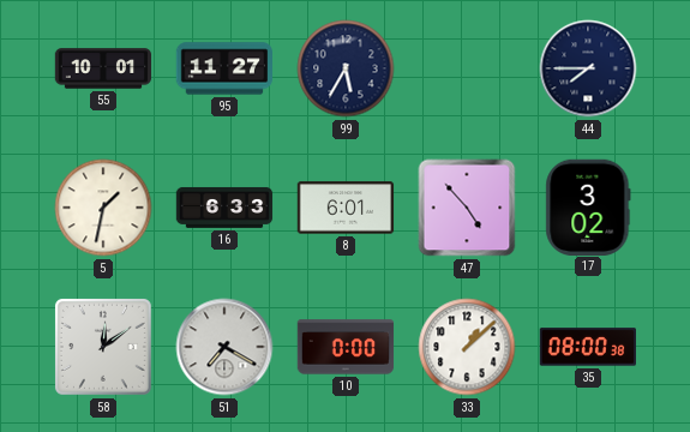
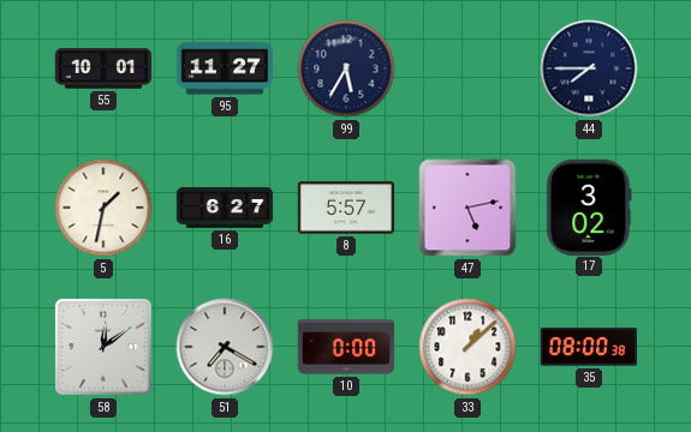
16: 6:33 -> 6:27
8: 6:01 -> 5:57
47: 4:53 -> 5:13
